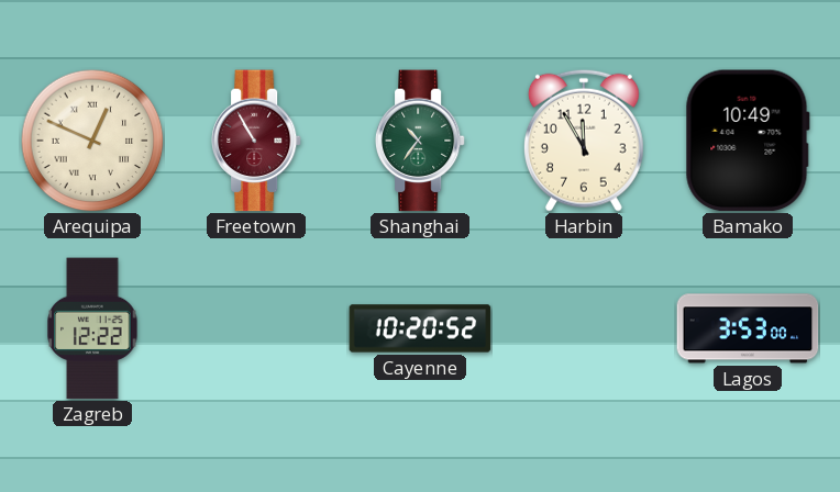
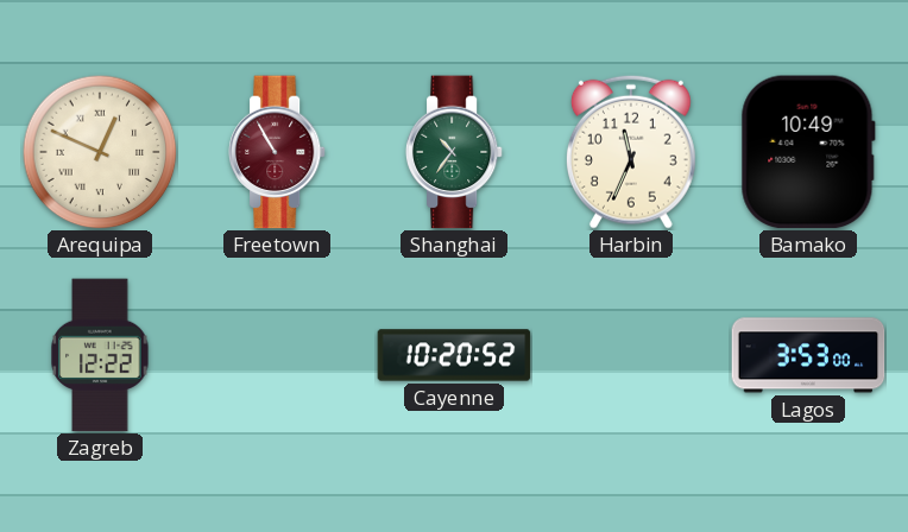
Harbin: 11:55 -> 11:34
